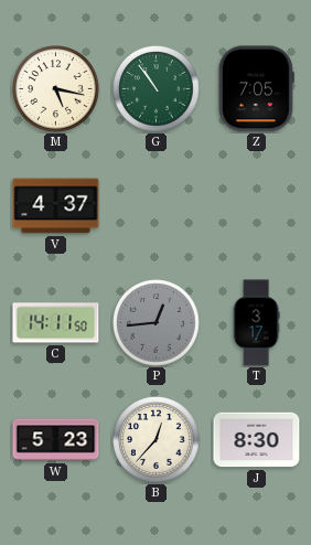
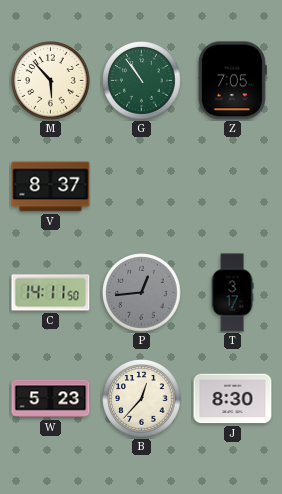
M: 5:17 -> 5:53
V: 4:37 -> 8:37
